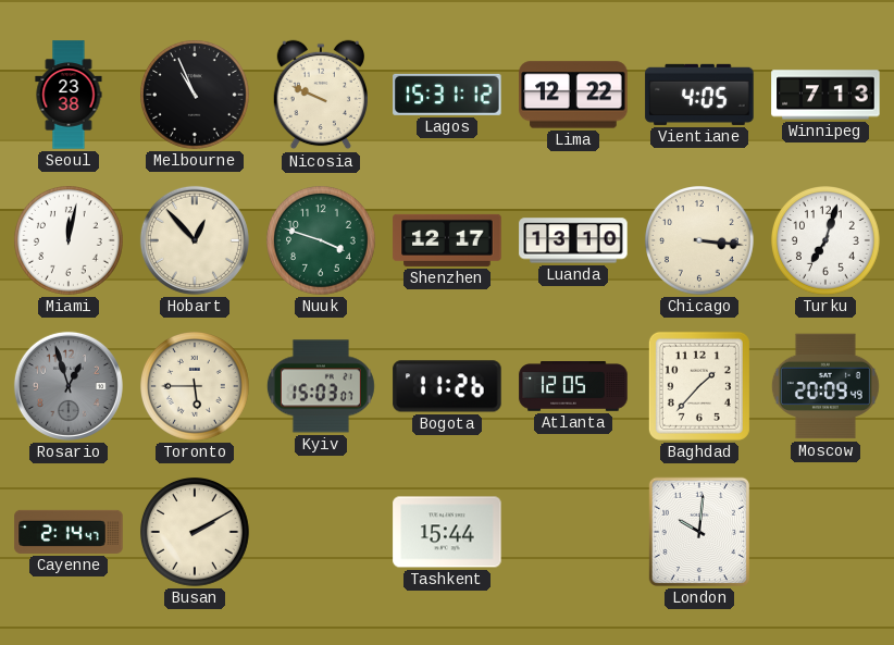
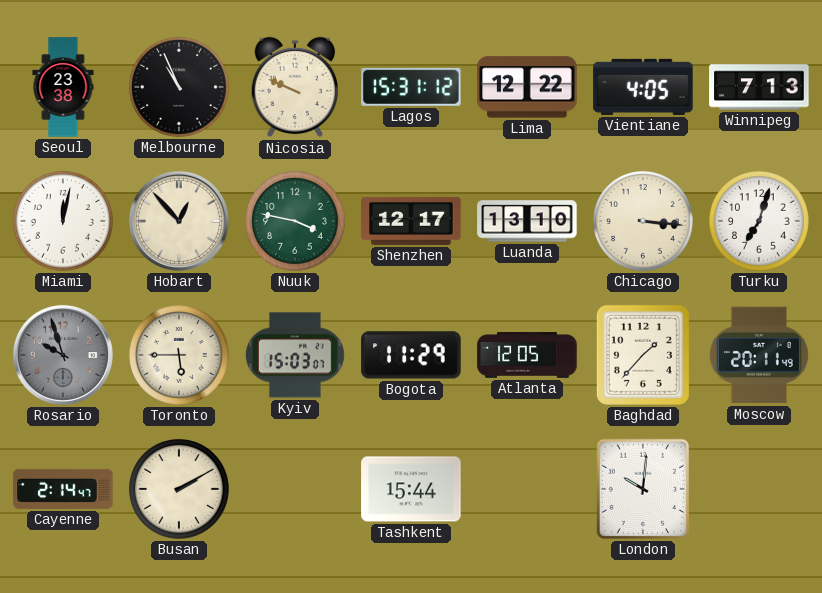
Nuuk: 3:48 -> 3:47
Rosario: 12:57 -> 9:57
Bogota: 11:26 -> 11:29
Moscow: 20:09 -> 20:11
